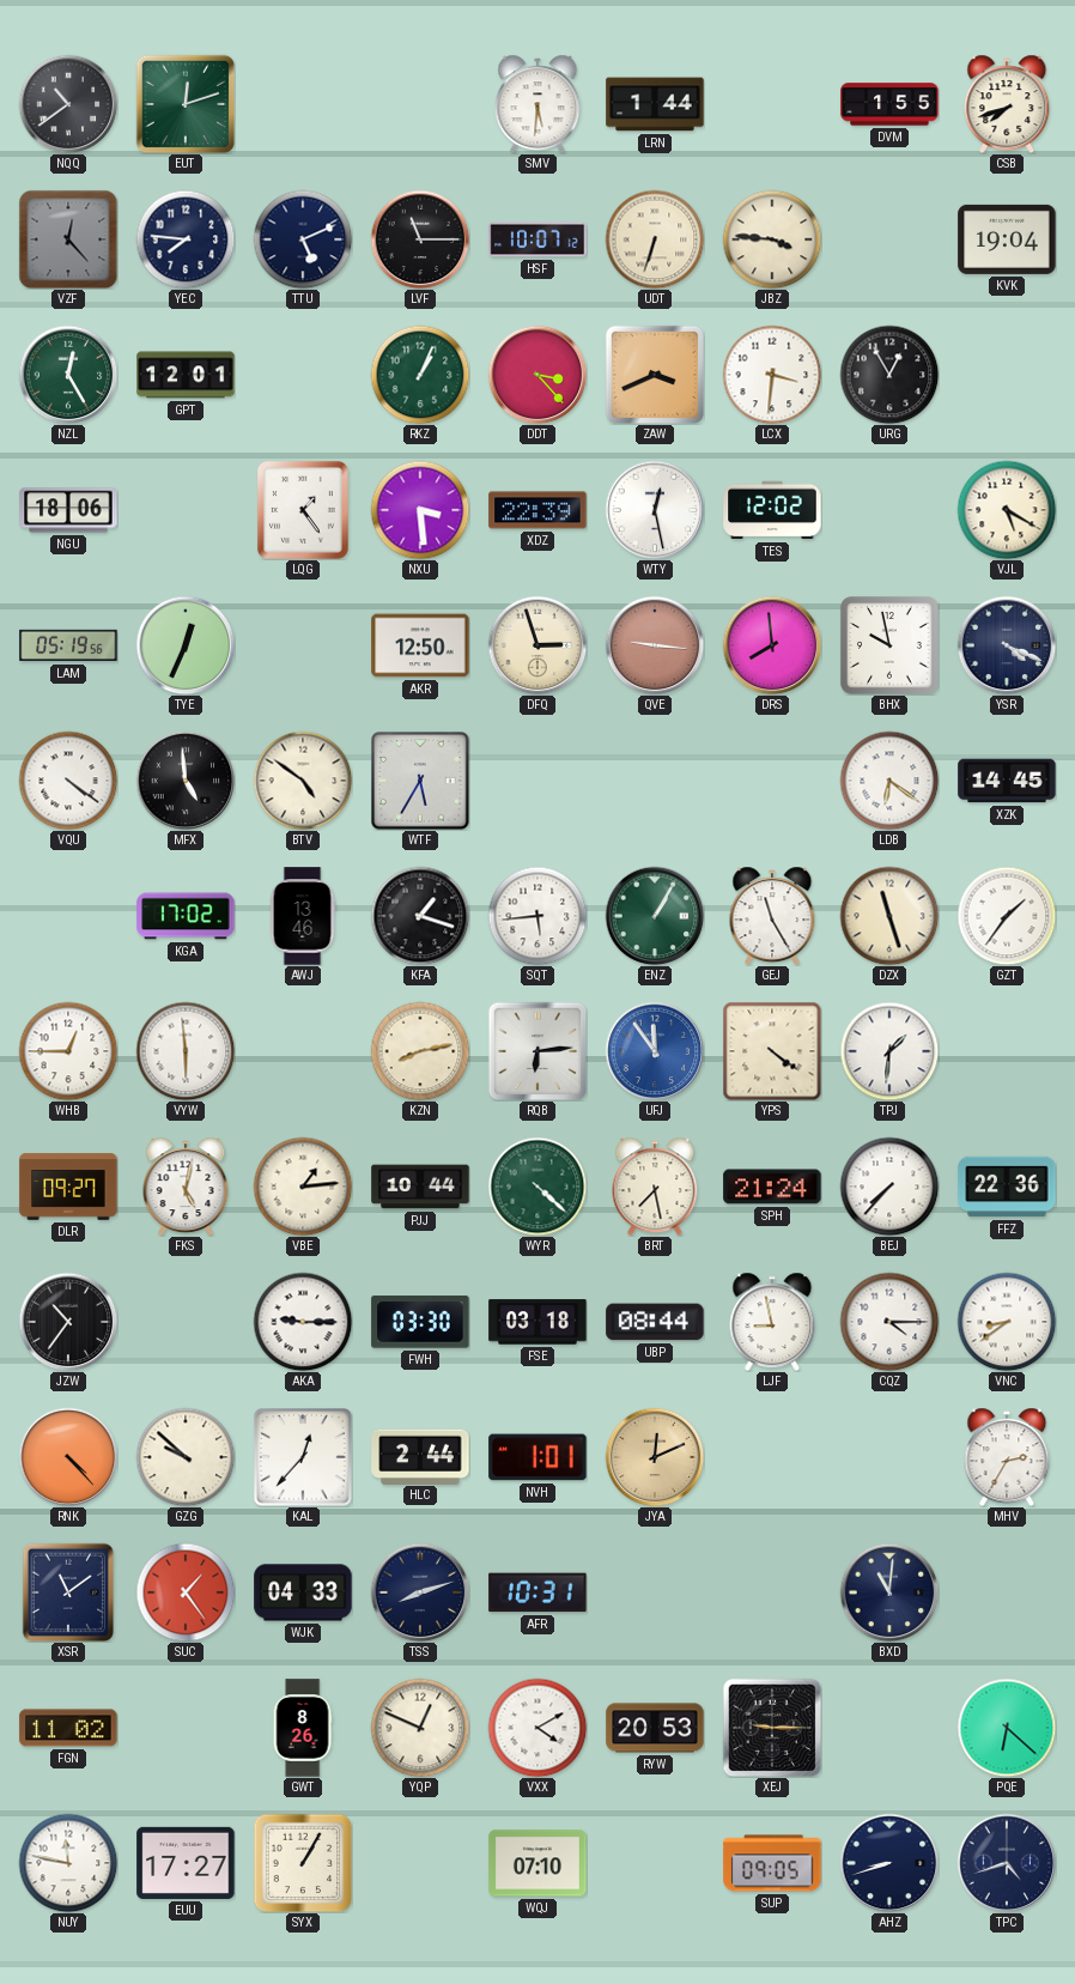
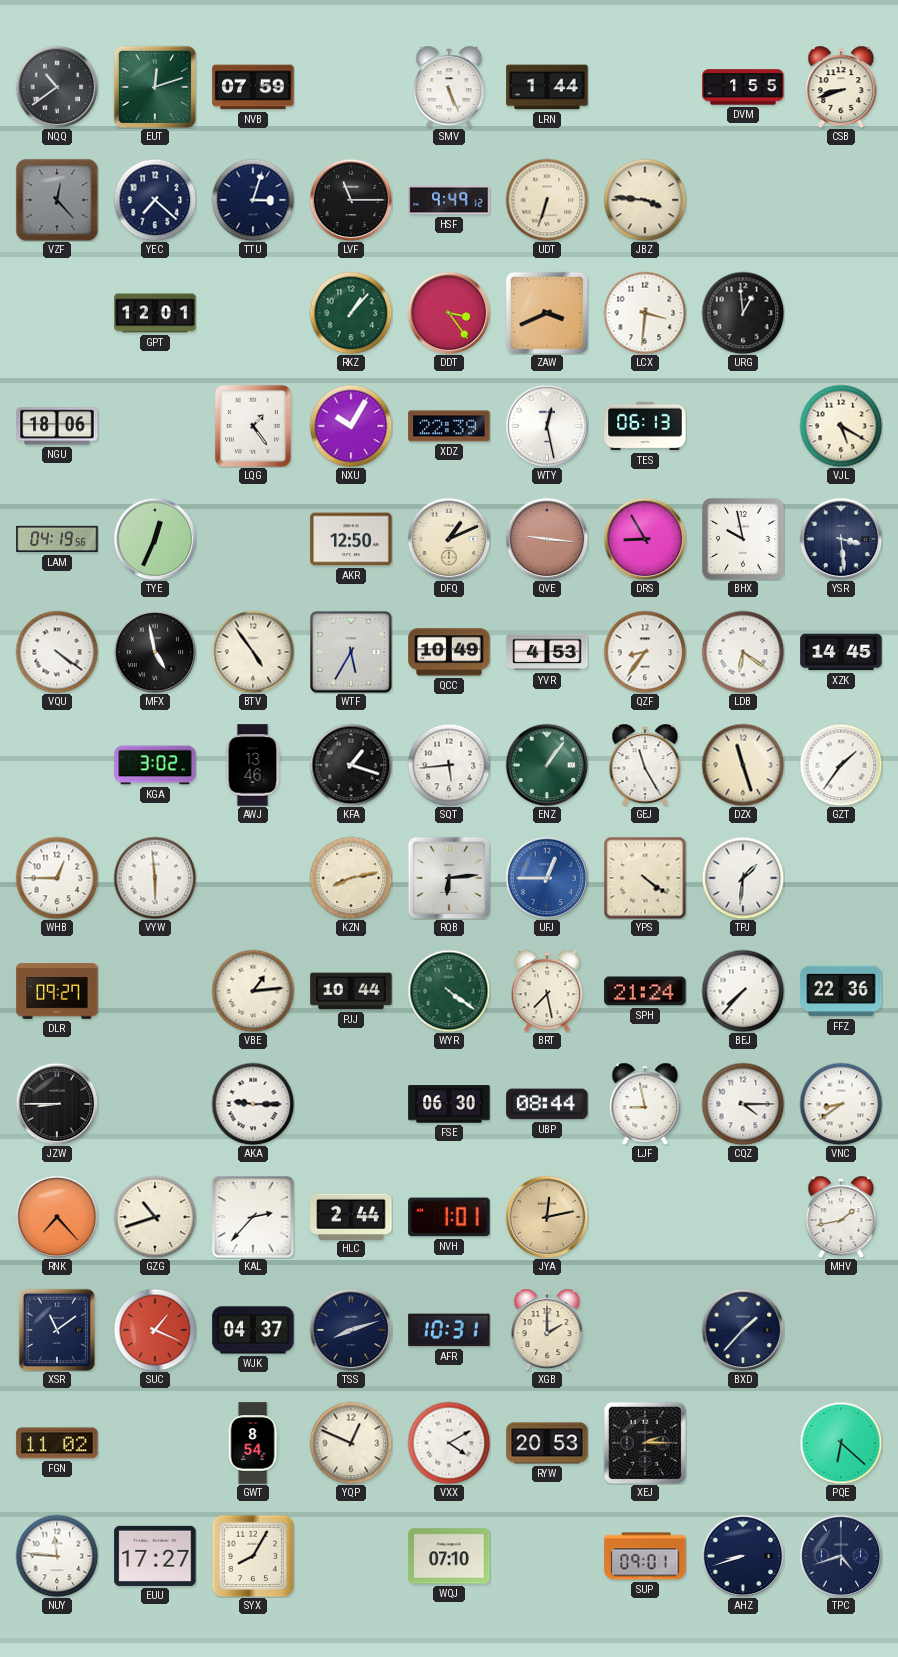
NVB: none -> 07:59
SMV: 5:31 -> 5:26
CSB: 7:42 -> 8:42
YEC: 7:46 -> 7:22
TTU: 5:11 -> 3:03
HSF: 10:07 -> 9:49
KVK: 19:04 -> none
NZL: 12:25 -> none
RKZ: 1:04 -> 1:07
DDT: 3:23 -> 3:24
URG: 12:55 -> 12:59
NXU: 3:29 -> 10:05
TES: 12:02 -> 06:13
LAM: 05:19 -> 04:19
DFQ: 2:57 -> 1:11
DRS: 7:59 -> 8:55
YSR: 4:19 -> 3:29
MFX: 4:59 -> 4:58
BTV: 4:51 -> 4:54
QCC: none -> 10:49
YVR: none -> 4:53
QZF: none -> 8:36
KGA: 17:02 -> 3:02
ENZ: 1:05 -> 1:06
UFJ: 11:54 -> 12:45
FKS: 5:02 -> none
WYR: 4:22 -> 4:21
JZW: 10:36 -> 8:45
FWH: 03:30 -> none
FSE: 03:18 -> 06:30
RNK: 4:23 -> 7:23
GZG: 9:52 -> 10:42
KAL: 12:37 -> 2:37
JYA: 12:11 -> 12:13
MHV: 2:35 -> 1:43
SUC: 1:24 -> 1:19
WJK: 04:33 -> 04:37
XGB: none -> 2:00
BXD: 11:01 -> 1:37
GWT: 8:26 -> 8:54
XEJ: 9:15 -> 2:15
NUY: 11:47 -> 11:46
SYX: 1:05 -> 8:05
SUP: 09:05 -> 09:01
